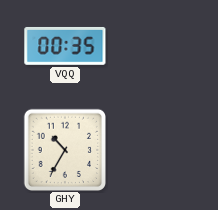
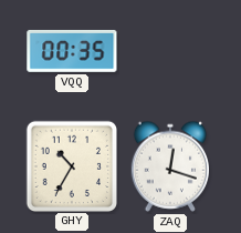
ZAQ: none -> 12:18
